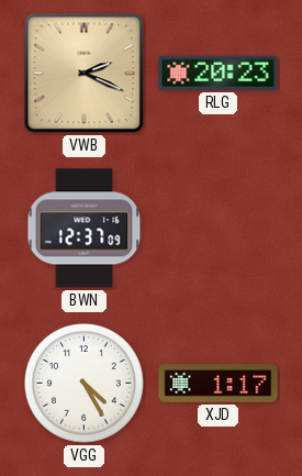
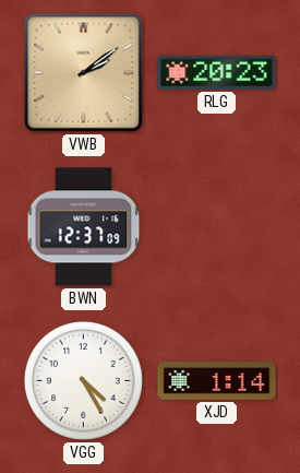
VWB: 2:19 -> 2:09
XJD: 1:17 -> 1:14
